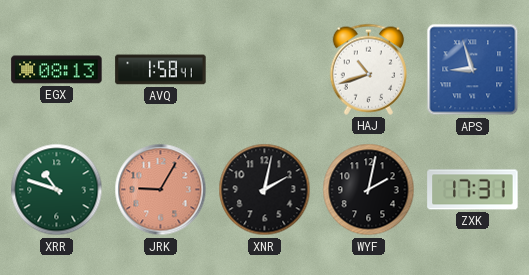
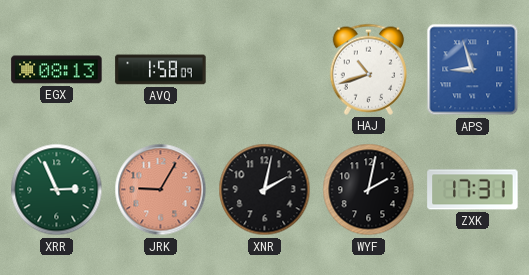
AVQ: 1:58:41 -> 1:58:09
XRR: 10:48 -> 2:56
